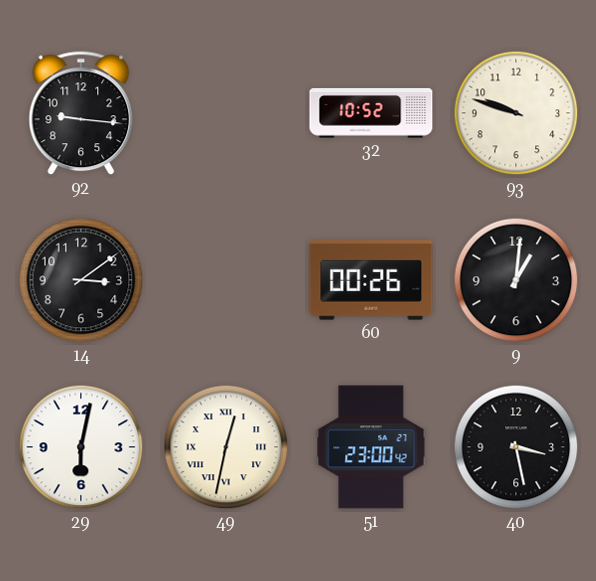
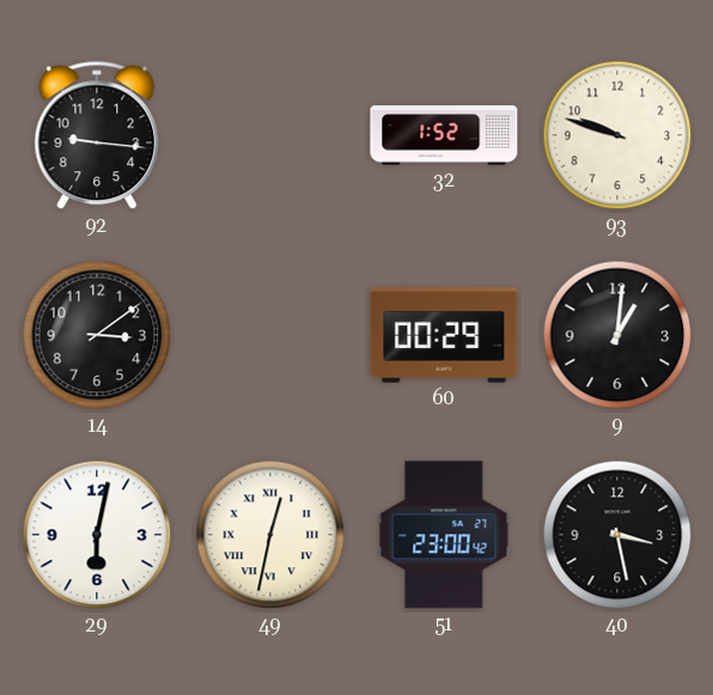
32: 10:52 -> 1:52
60: 00:26 -> 00:29
